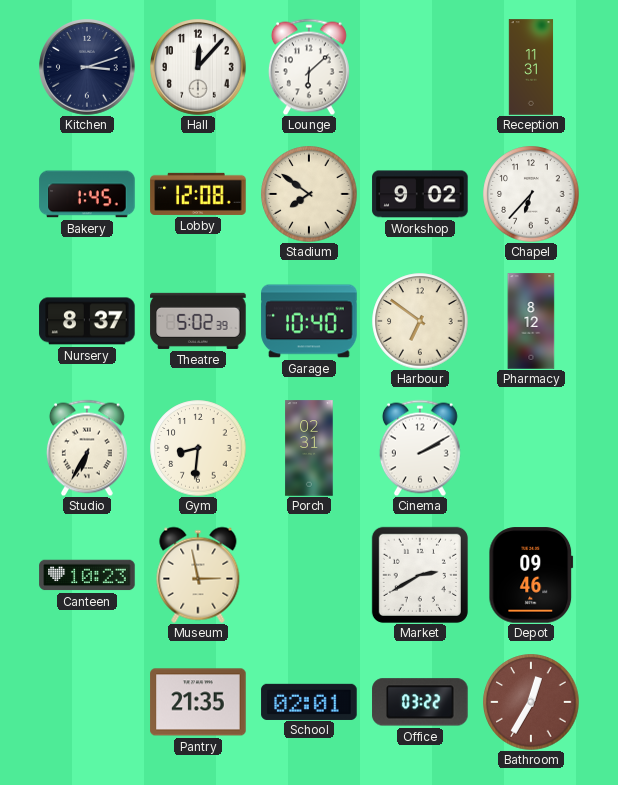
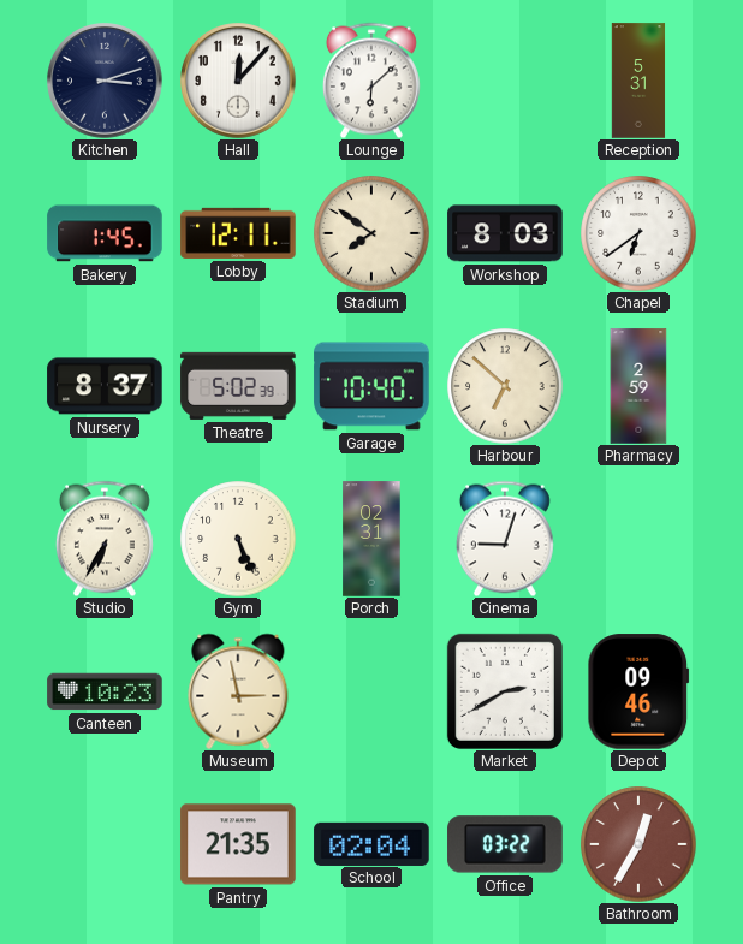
Reception: 11:31 -> 5:31
Lobby: 12:08 -> 12:11
Workshop: 9:02 -> 8:03
Chapel: 6:37 -> 6:39
Harbour: 6:51 -> 6:52
Pharmacy: 8:12 -> 2:59
Gym: 8:31 -> 5:26
Cinema: 2:10 -> 9:03
School: 02:01 -> 02:04
